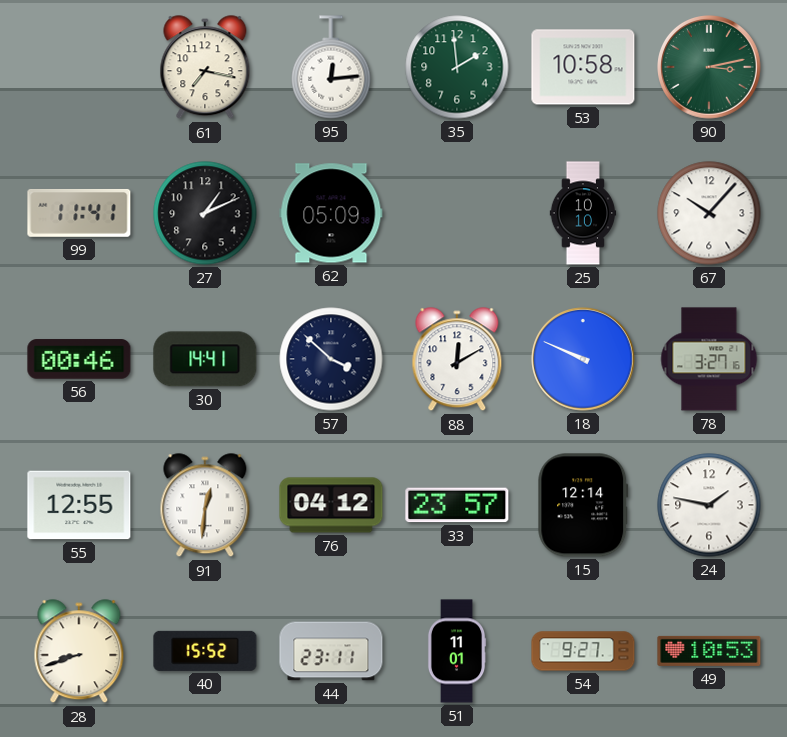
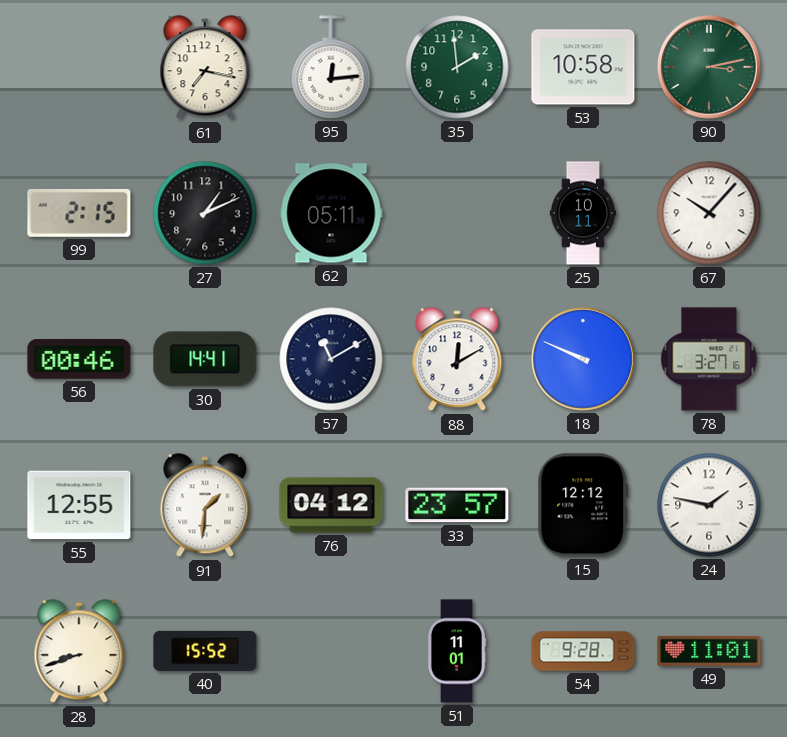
99: 11:41 -> 2:15
62: 05:09 -> 05:11
25: 10:10 -> 10:11
57: 3:52 -> 11:10
91: 12:31 -> 1:31
15: 12:14 -> 12:12
44: 23:11 -> none
54: 9:27 -> 9:28
49: 10:53 -> 11:01
